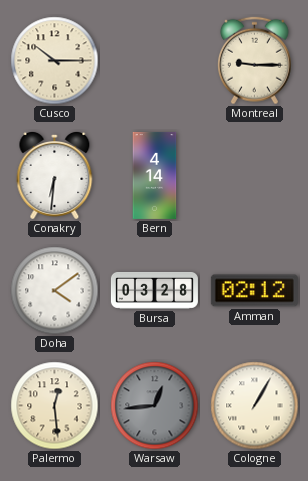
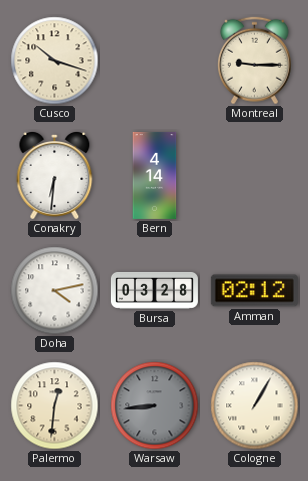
Cusco: 10:15 -> 10:18
Doha: 4:09 -> 4:13
Palermo: 12:29 -> 12:31
Warsaw: 12:44 -> 8:44
